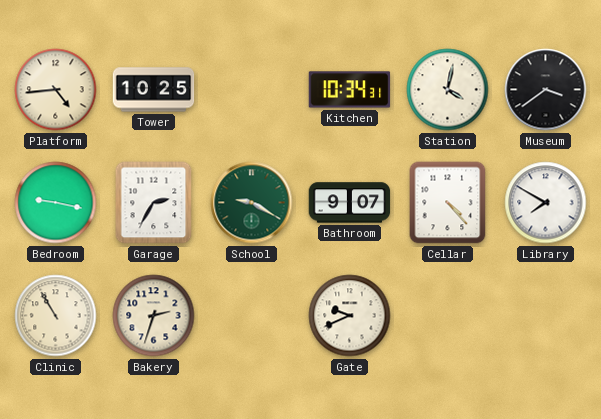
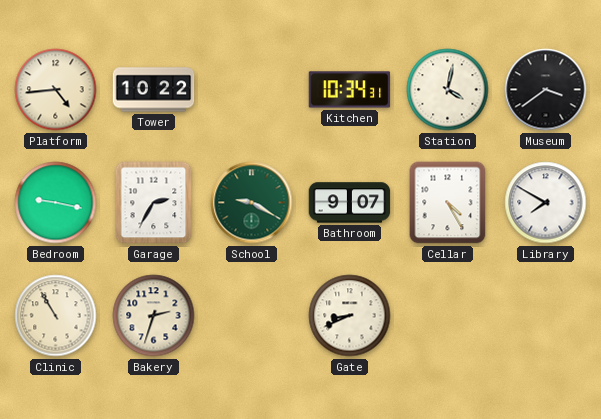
Tower: 10:25 -> 10:22
Cellar: 4:23 -> 4:25
Gate: 9:41 -> 8:41
